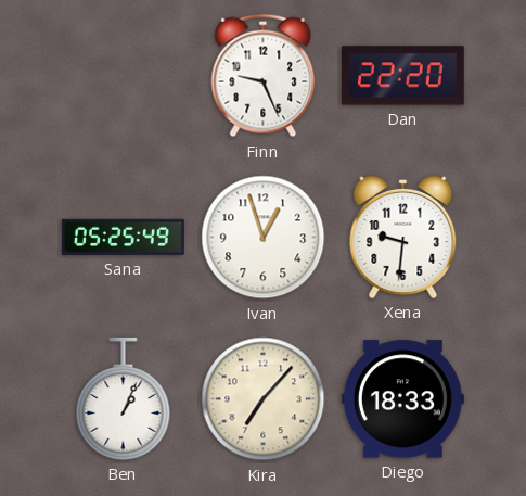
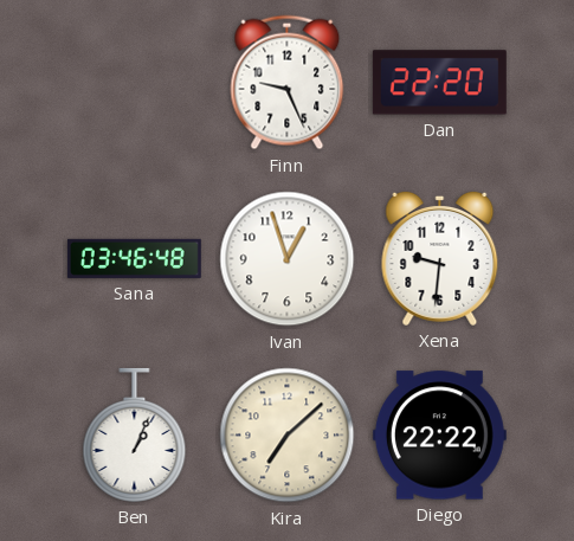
Sana: 05:25 -> 03:46
Kira: 7:07 -> 7:08
Diego: 18:33 -> 22:22
